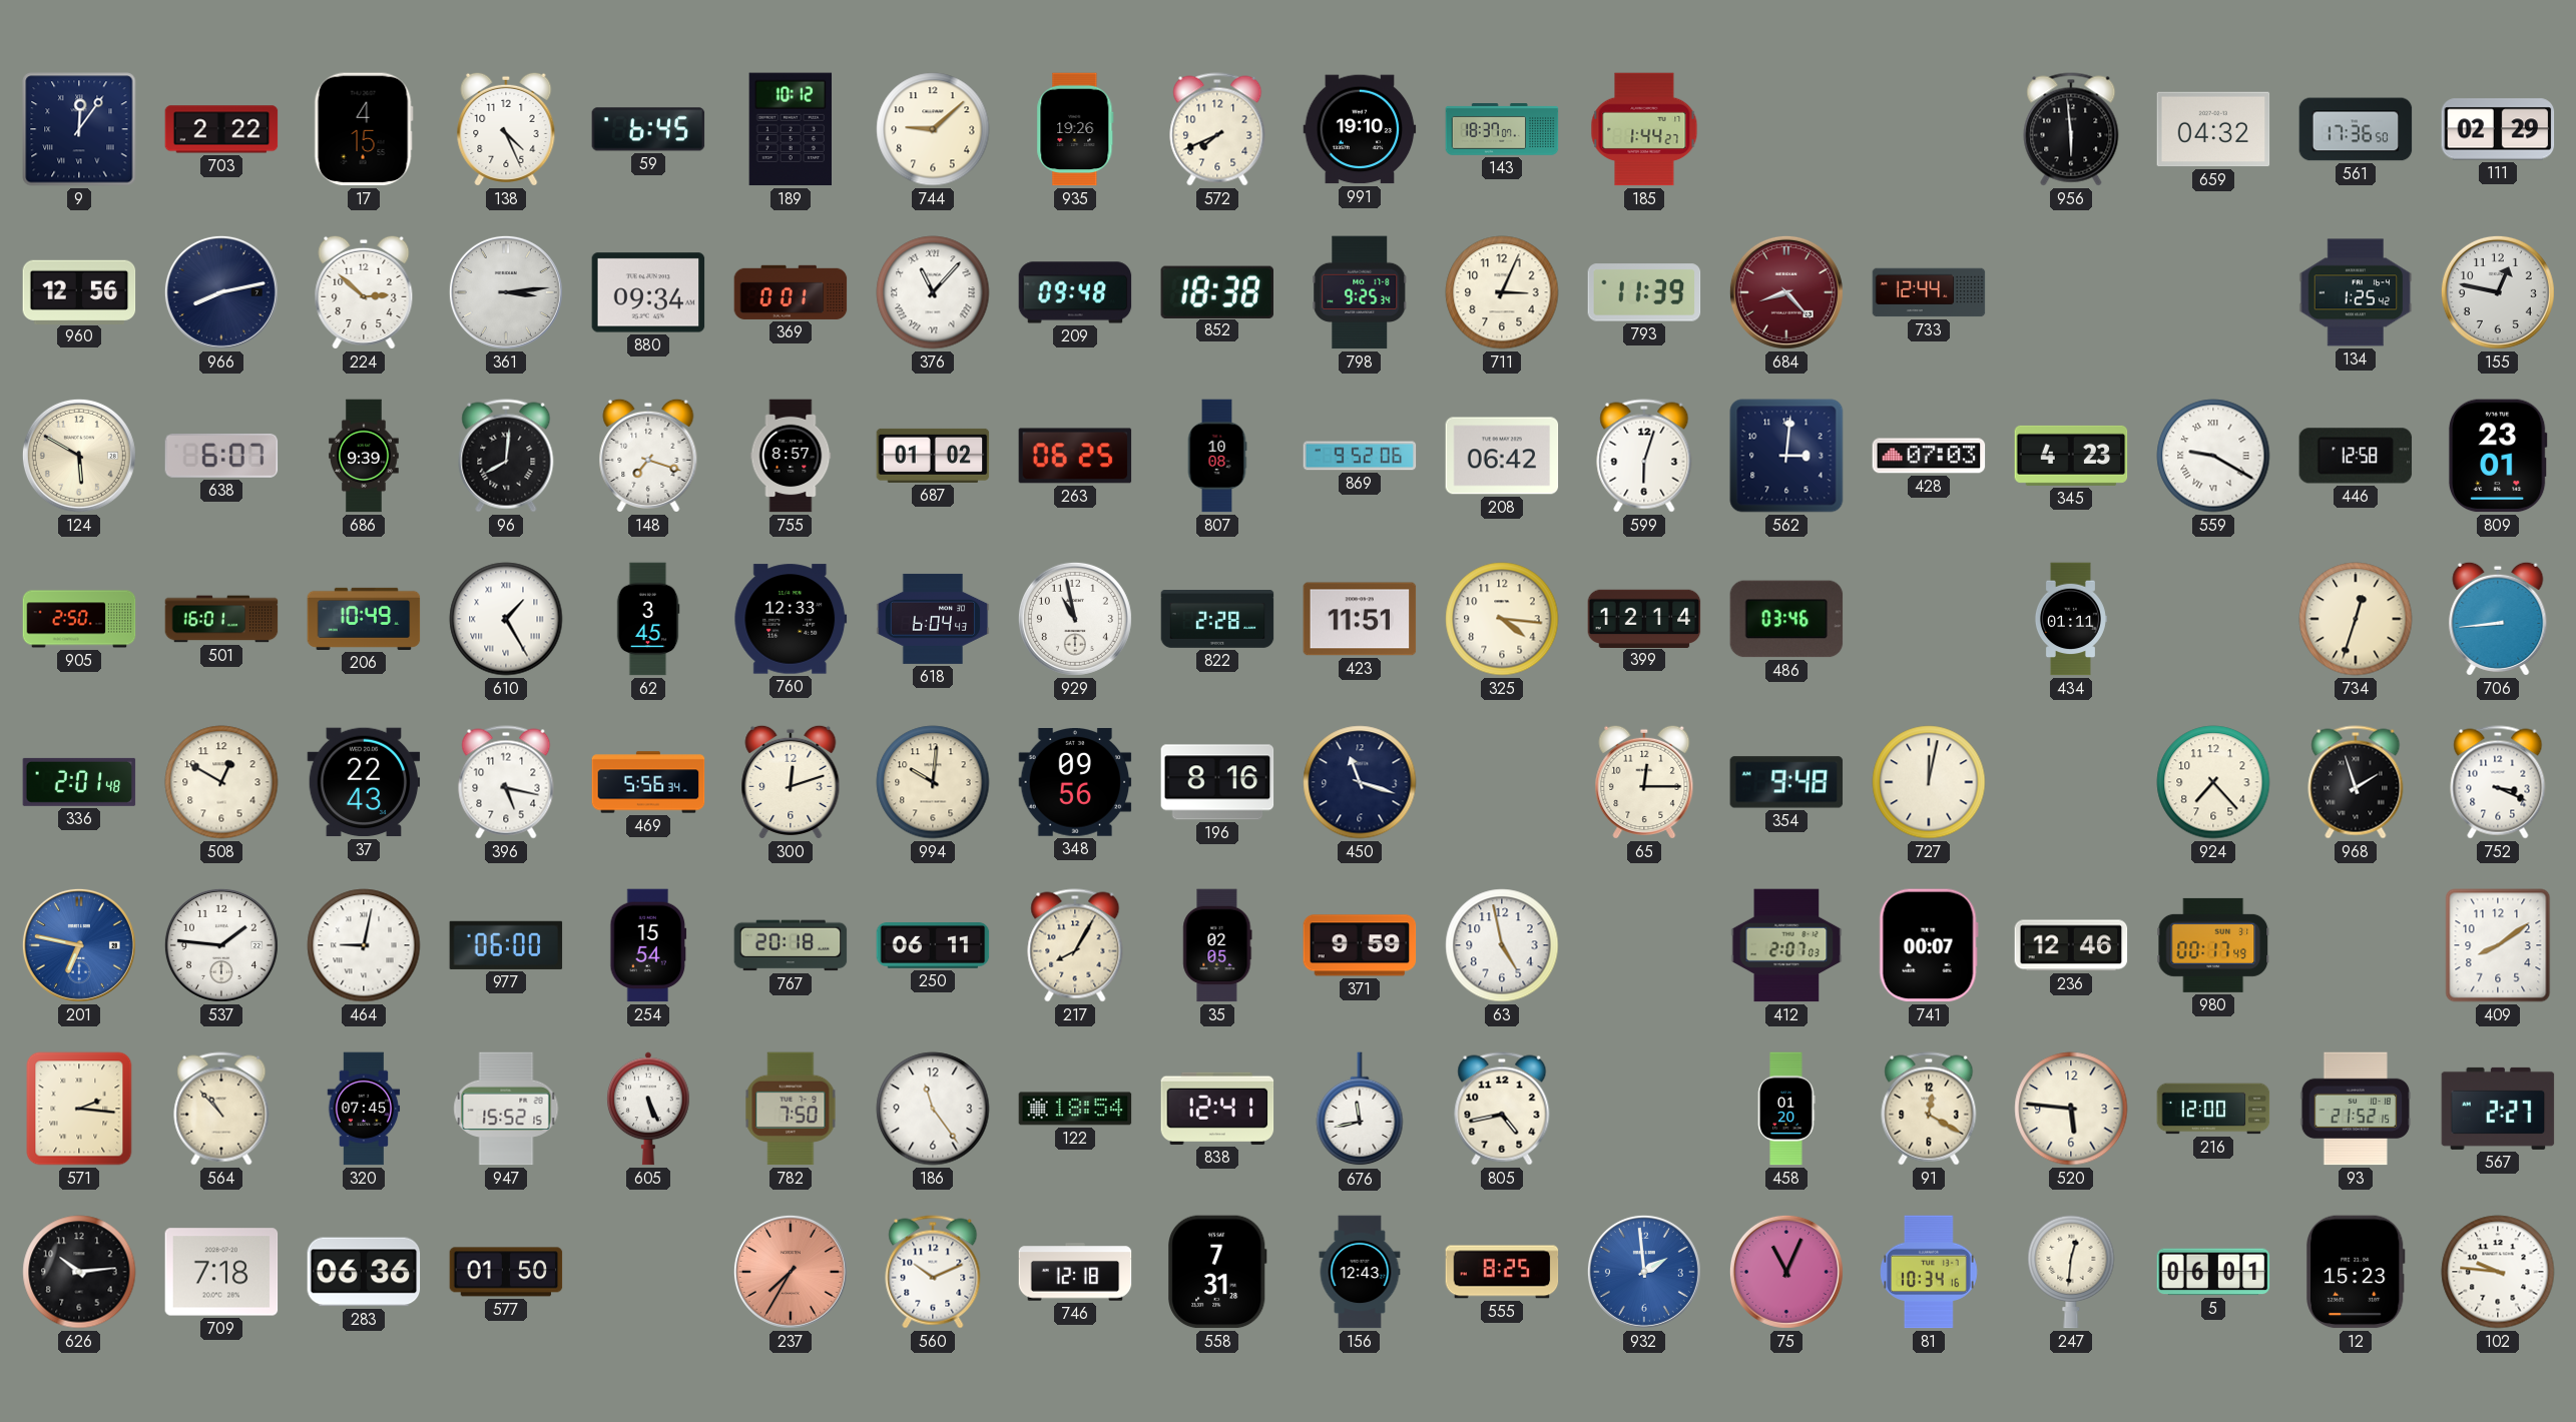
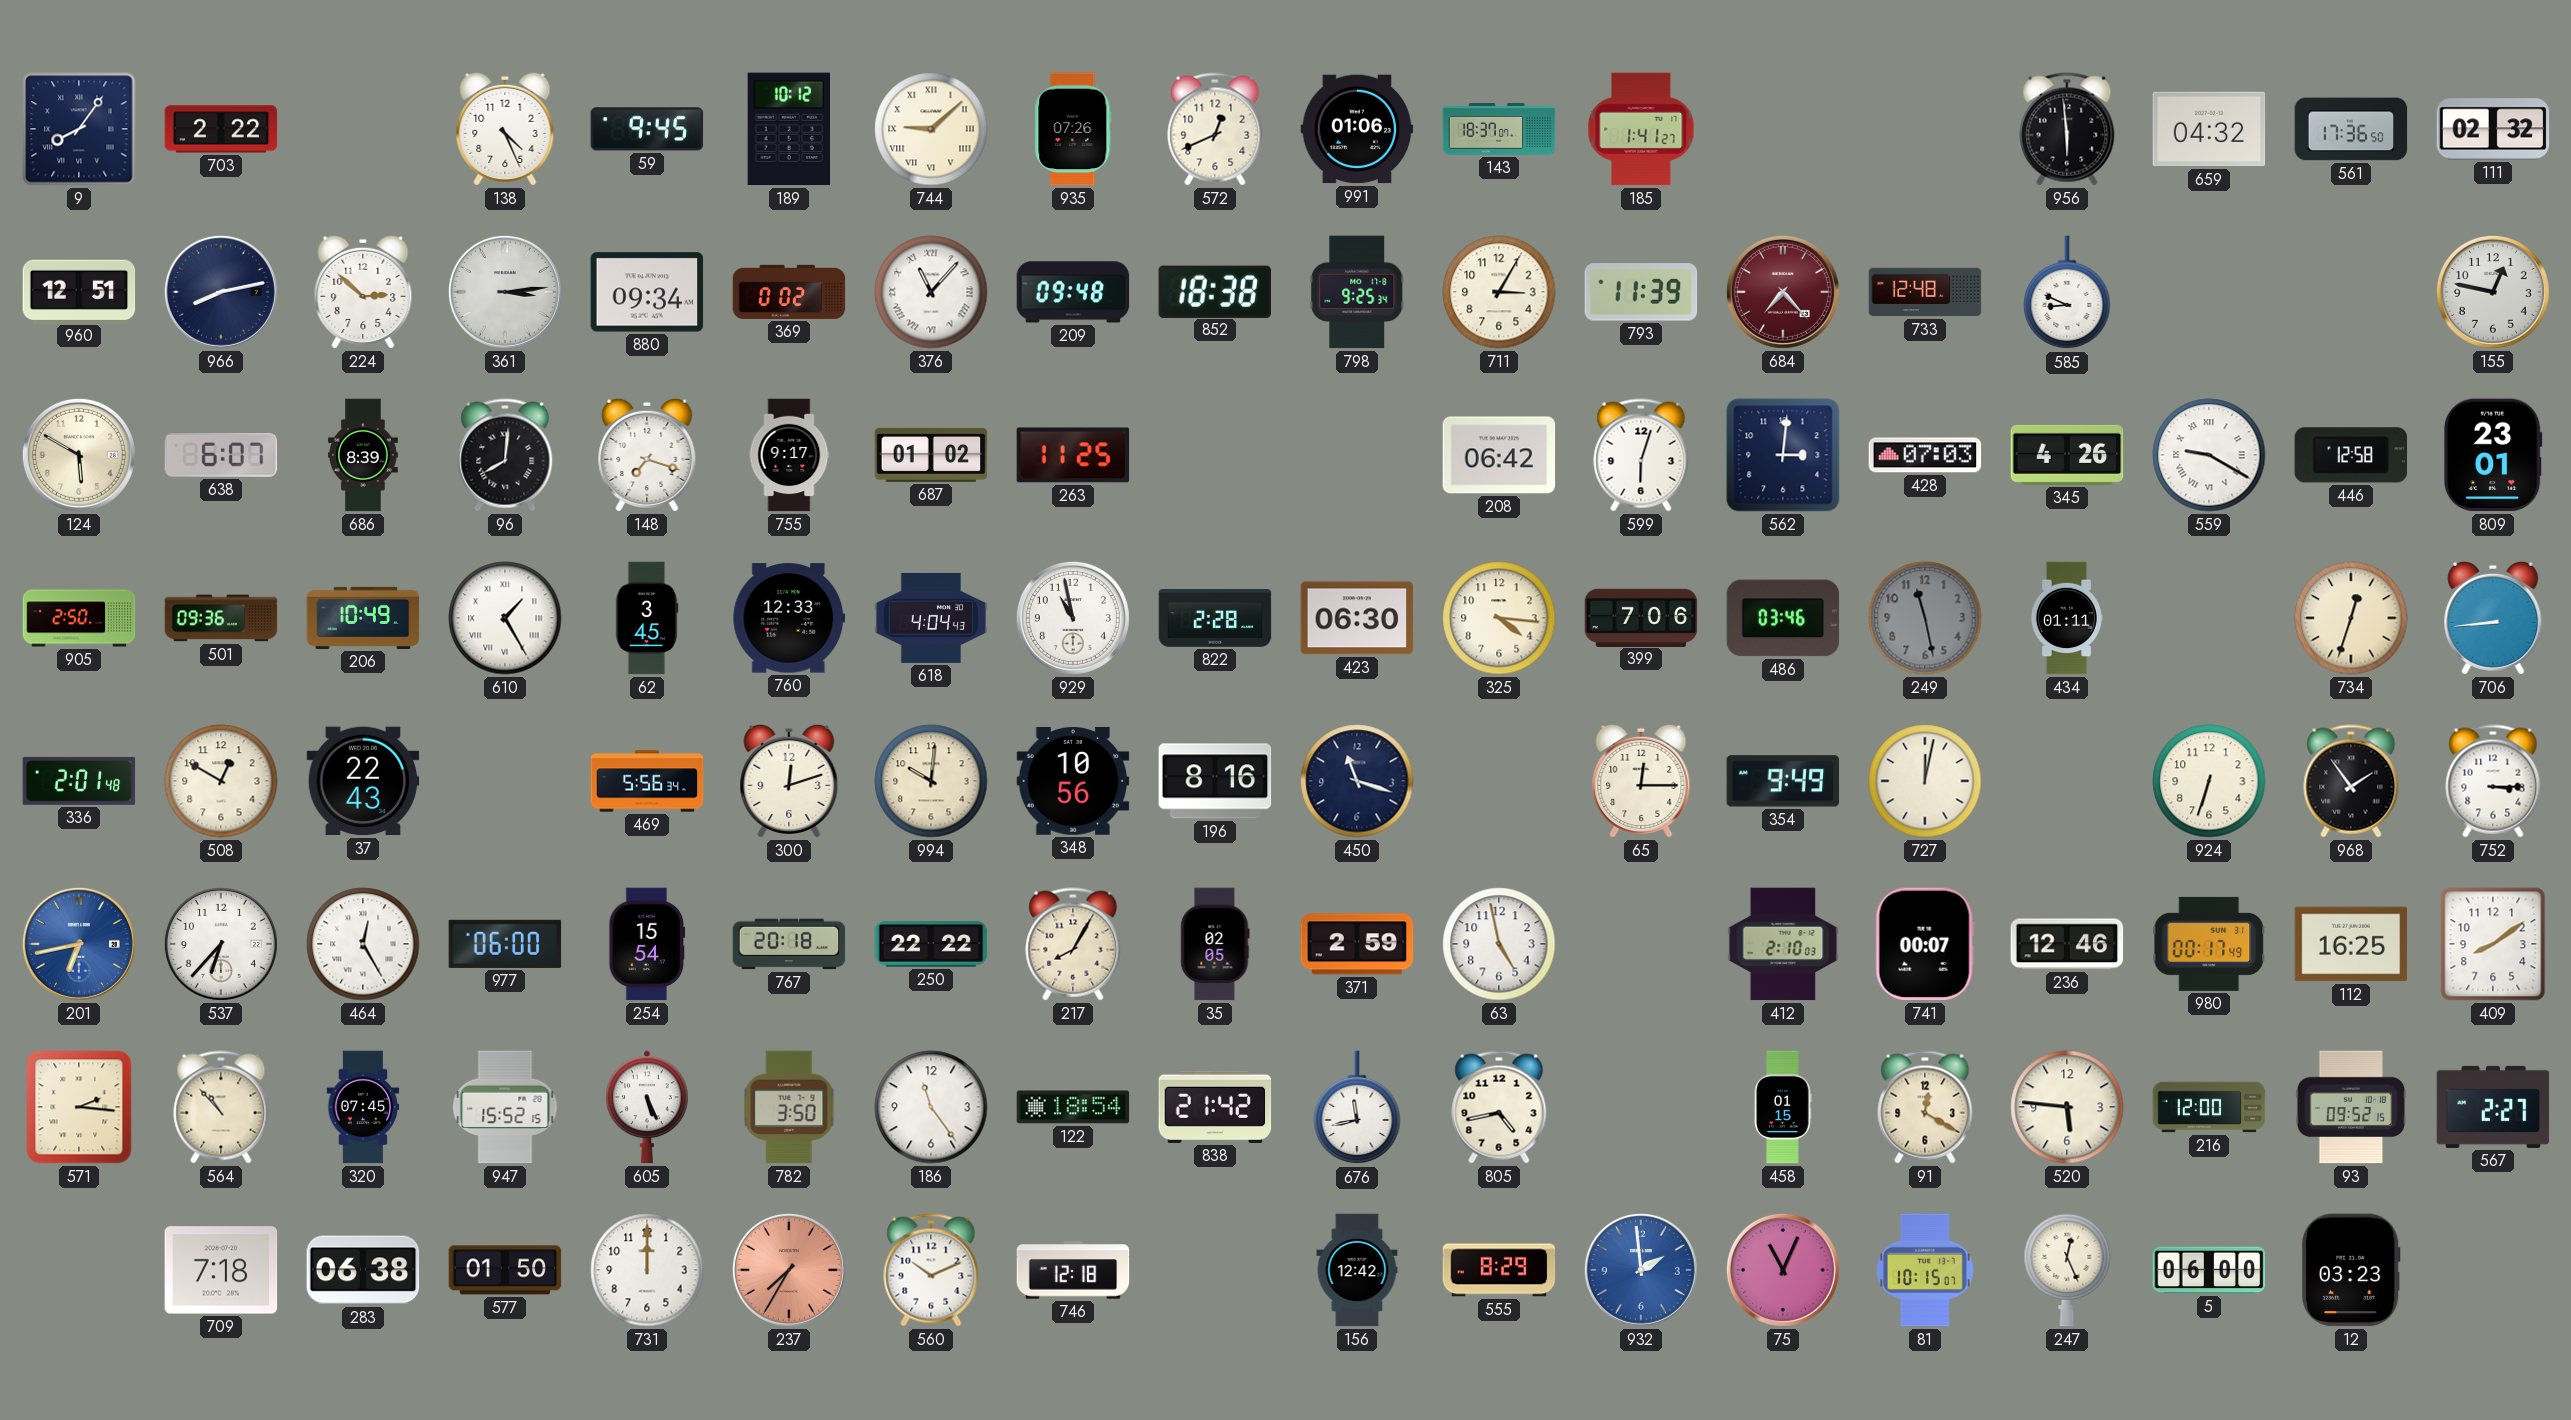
9: 12:06 -> 8:06
17: 4:15 -> none
59: 6:45 -> 9:45
744 numerals: Arabic -> Roman
935: 19:26 -> 07:26
572: 7:41 -> 12:41
991: 19:10 -> 01:06
185: 1:44 -> 1:41
111: 02:29 -> 02:32
960: 12:56 -> 12:51
369: 0:01 -> 0:02
711: 3:04 -> 3:05
684: 8:23 -> 7:23
733: 12:44 -> 12:48
585: none -> 8:49
134: 1:25 -> none
686: 9:39 -> 8:39
755: 8:57 -> 9:17
263: 06:25 -> 11:25
807: 10:08 -> none
869: 9:52 -> none
345: 4:23 -> 4:26
501: 16:01 -> 09:36
618: 6:04 -> 4:04
423: 11:51 -> 06:30
399: 12:14 -> 7:06
249: none -> 11:28
396: 5:17 -> none
348: 09:56 -> 10:56
354: 9:48 -> 9:49
924: 7:23 -> 6:33
968: 1:57 -> 1:54
752: 3:19 -> 3:15
201: 6:47 -> 6:43
537: 1:46 -> 6:37
464: 9:02 -> 12:25
250: 06:11 -> 22:22
371: 9:59 -> 2:59
412: 2:07 -> 2:10
112: none -> 16:25
782: 7:50 -> 3:50
838: 12:41 -> 21:42
458: 01:20 -> 01:15
93: 21:52 -> 09:52
626: 10:14 -> none
283: 06:36 -> 06:38
731: none -> 12:00
558: 7:31 -> none
156: 12:43 -> 12:42
555: 8:25 -> 8:29
81: 10:34 -> 10:15
247: 12:31 -> 12:26
5: 06:01 -> 06:00
12: 15:23 -> 03:23
102: 9:46 -> none
